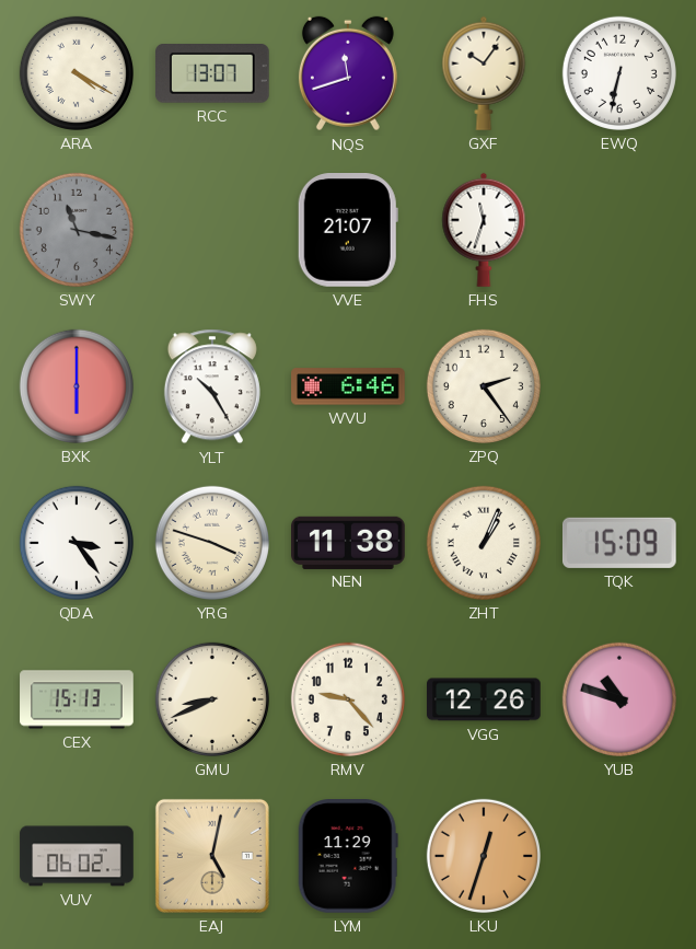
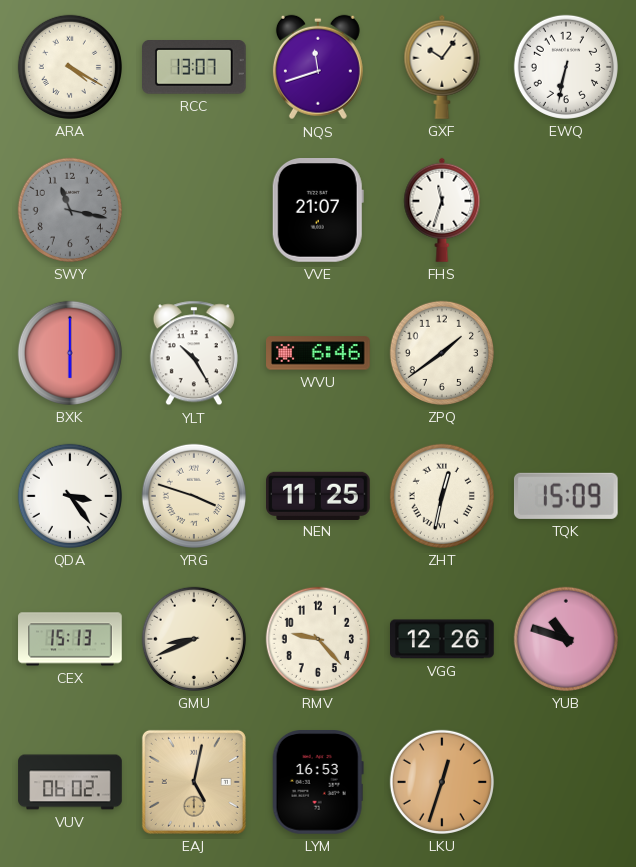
ZPQ: 2:24 -> 1:39
NEN: 11:38 -> 11:25
ZHT: 1:04 -> 12:32
LYM: 11:29 -> 16:53
